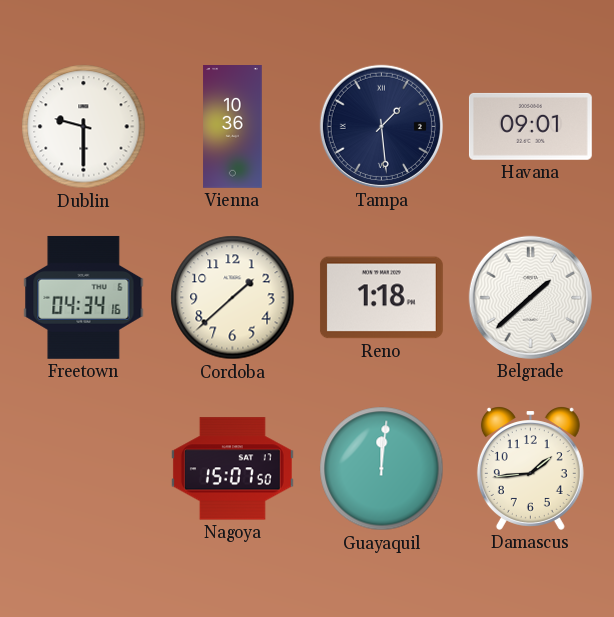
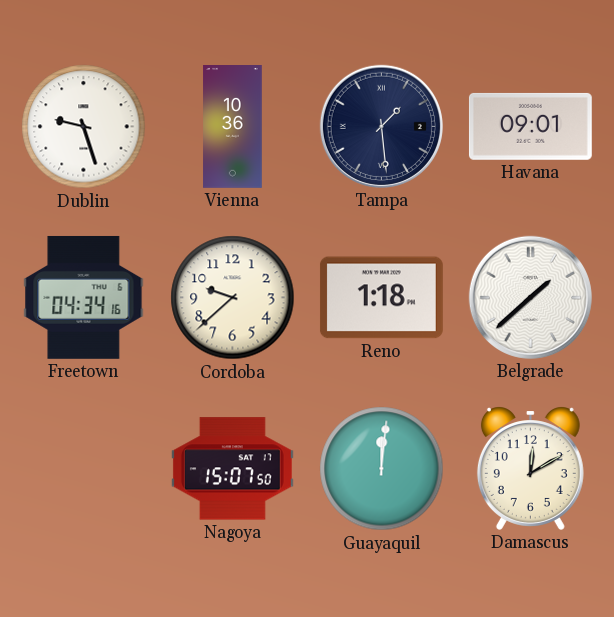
Dublin: 9:30 -> 9:27
Cordoba: 1:38 -> 9:38
Damascus: 1:44 -> 12:10
